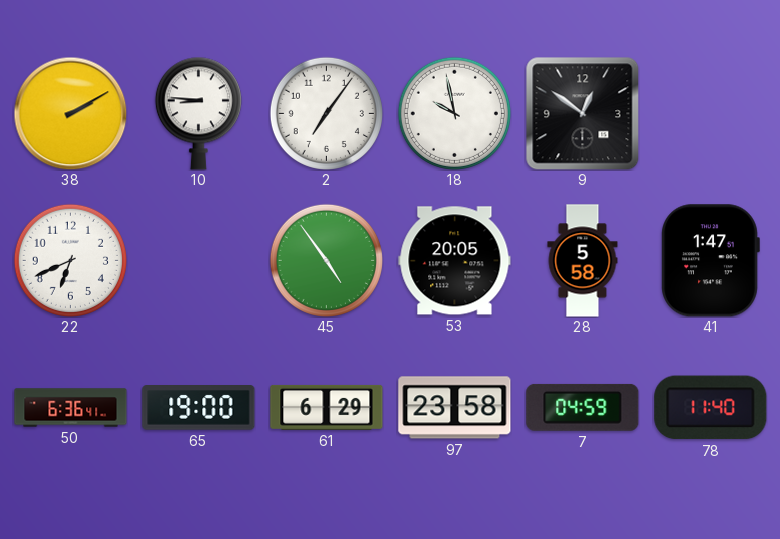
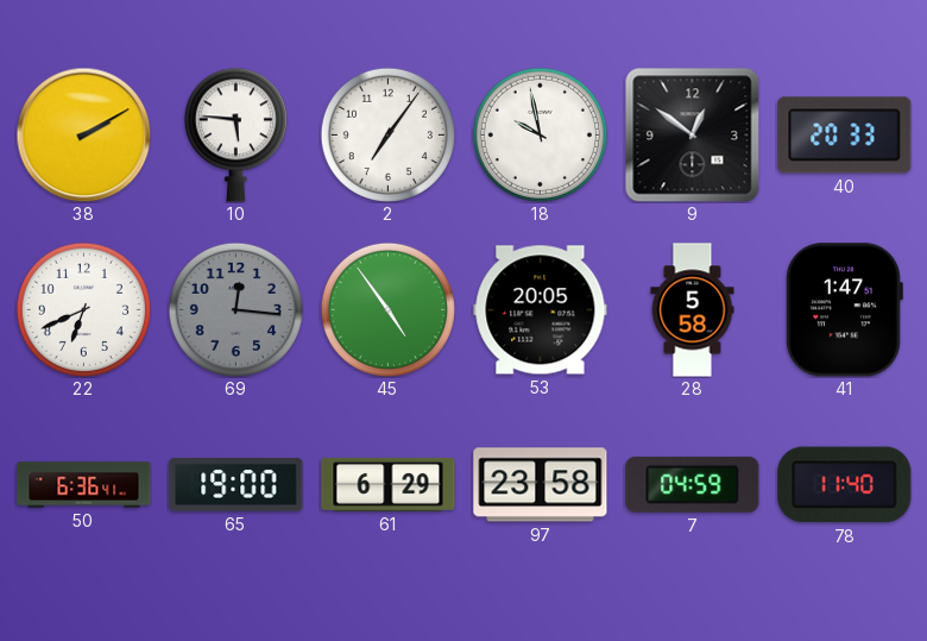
10: 8:46 -> 5:46
40: none -> 20:33
69: none -> 12:16
